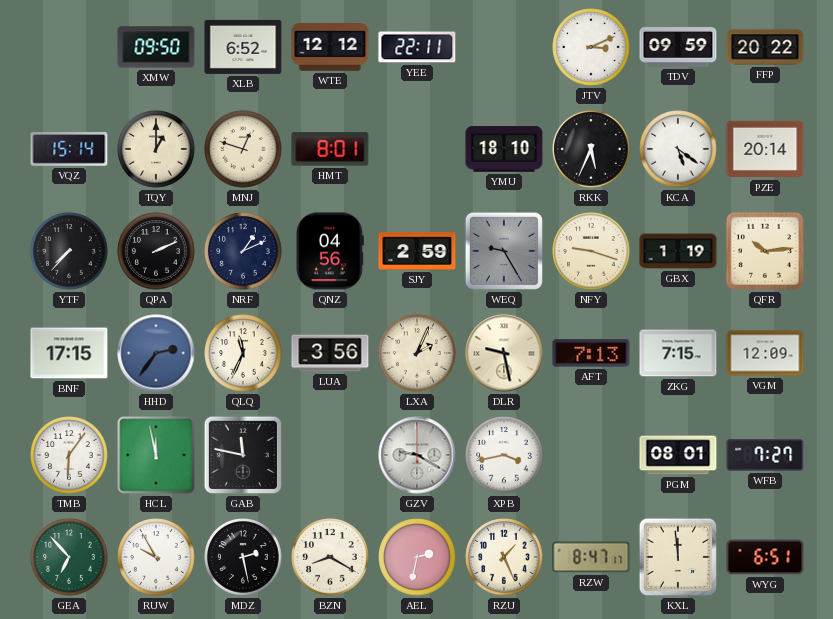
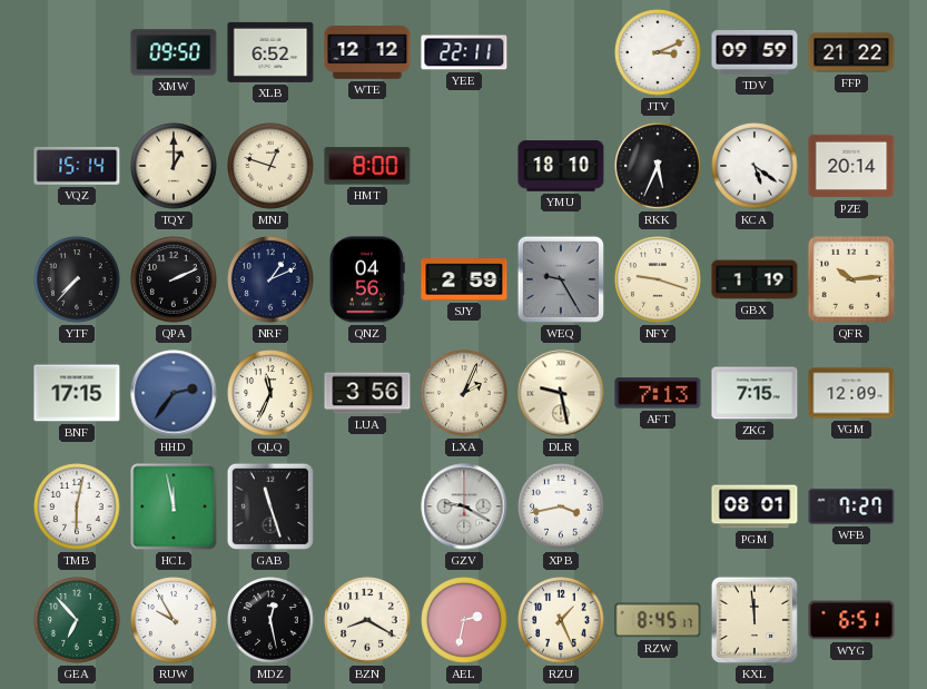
FFP: 20:22 -> 21:22
HMT: 8:01 -> 8:00
TMB: 6:06 -> 6:02
GAB: 11:47 -> 11:27
MDZ: 2:28 -> 12:28
RZW: 8:47 -> 8:45
